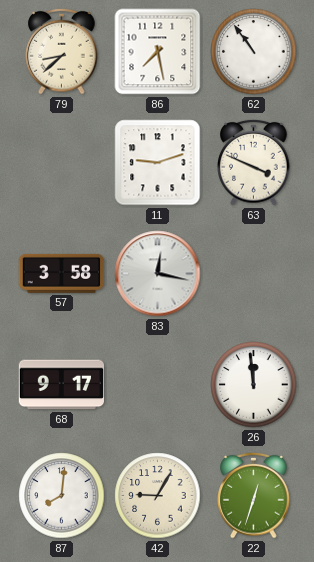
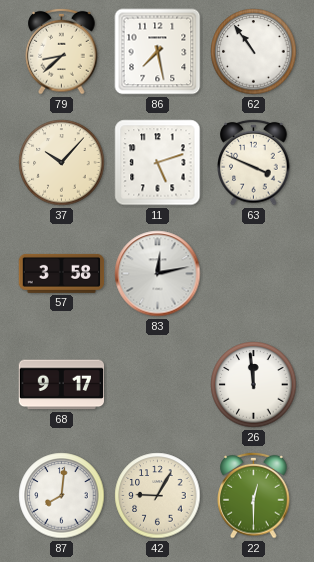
37: none -> 10:07
11: 9:12 -> 5:12
83: 12:17 -> 12:13
22: 12:33 -> 12:30
